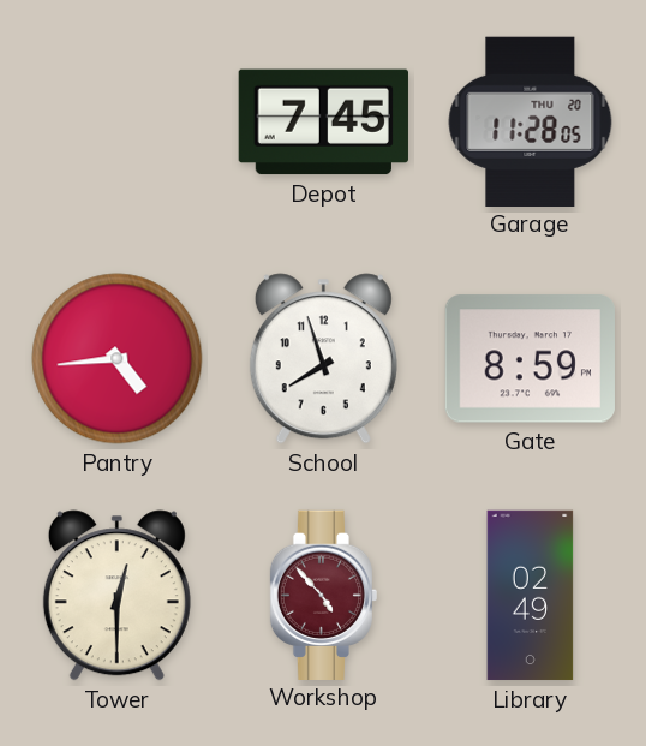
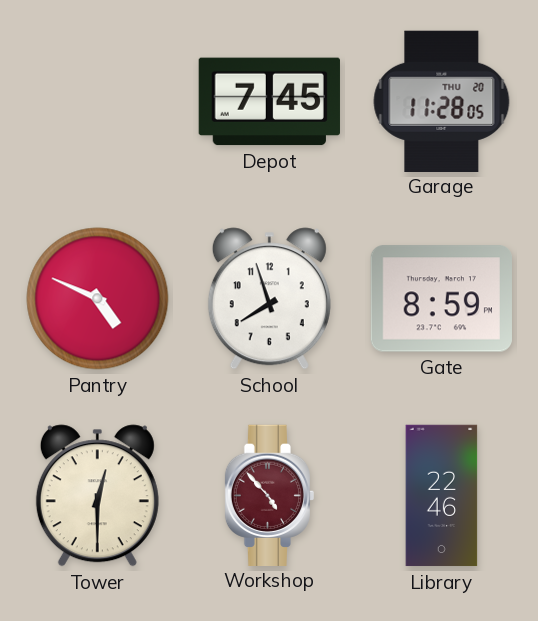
Pantry: 4:44 -> 4:49
Library: 02:49 -> 22:46
